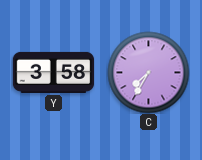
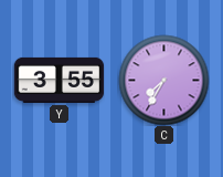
Y: 3:58 -> 3:55
